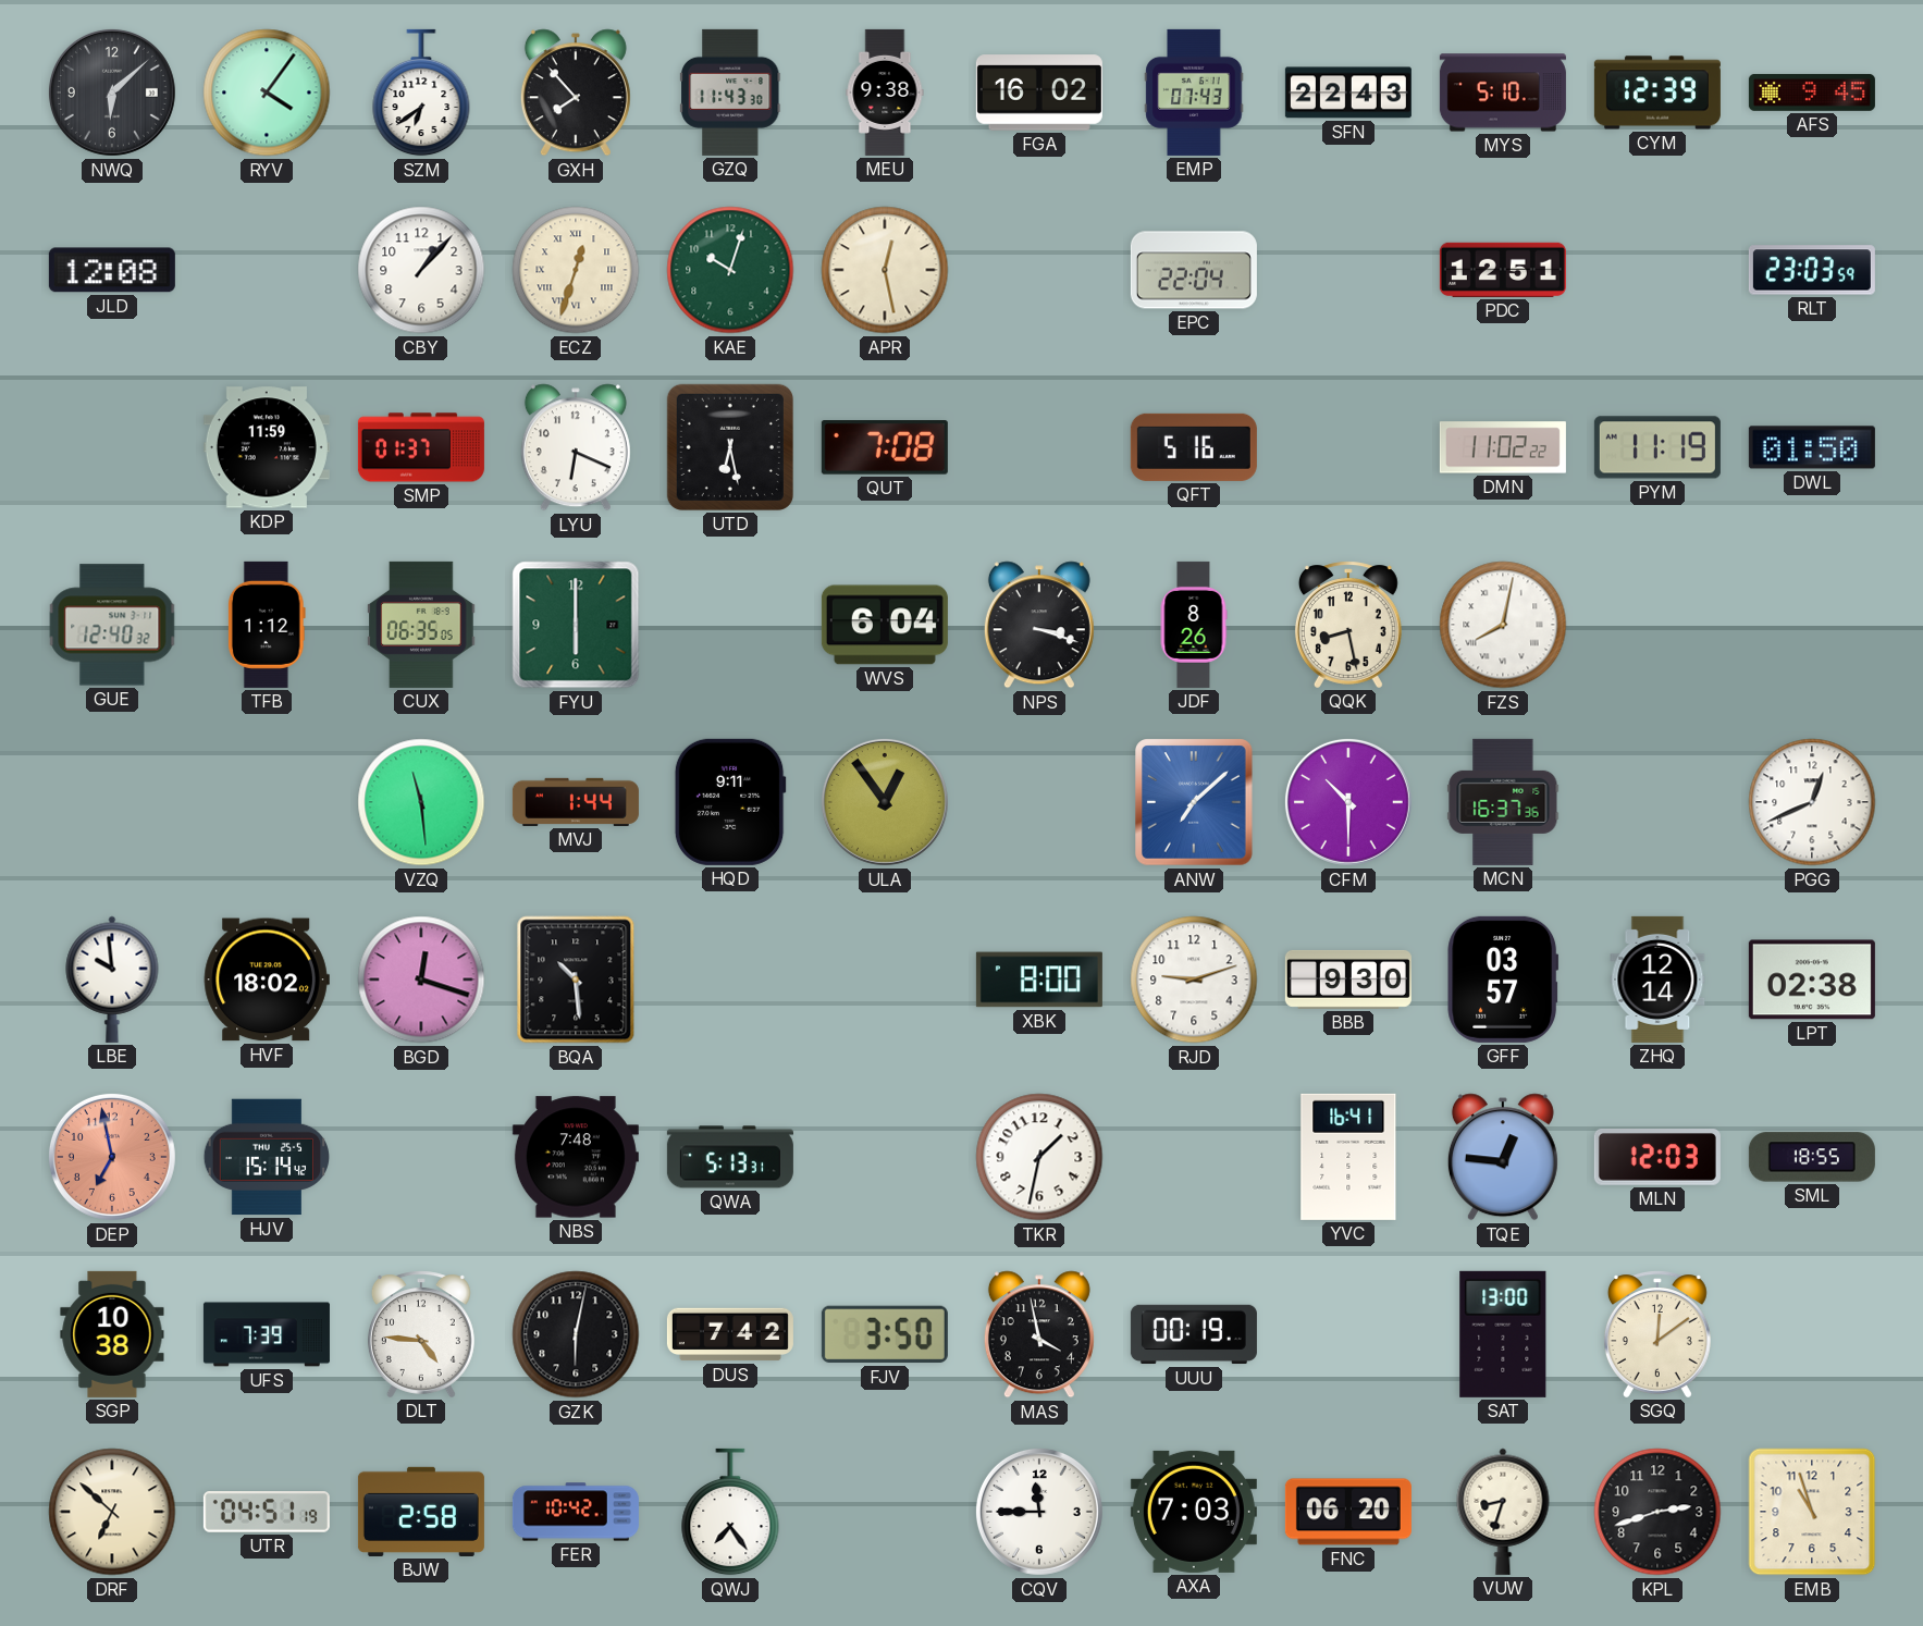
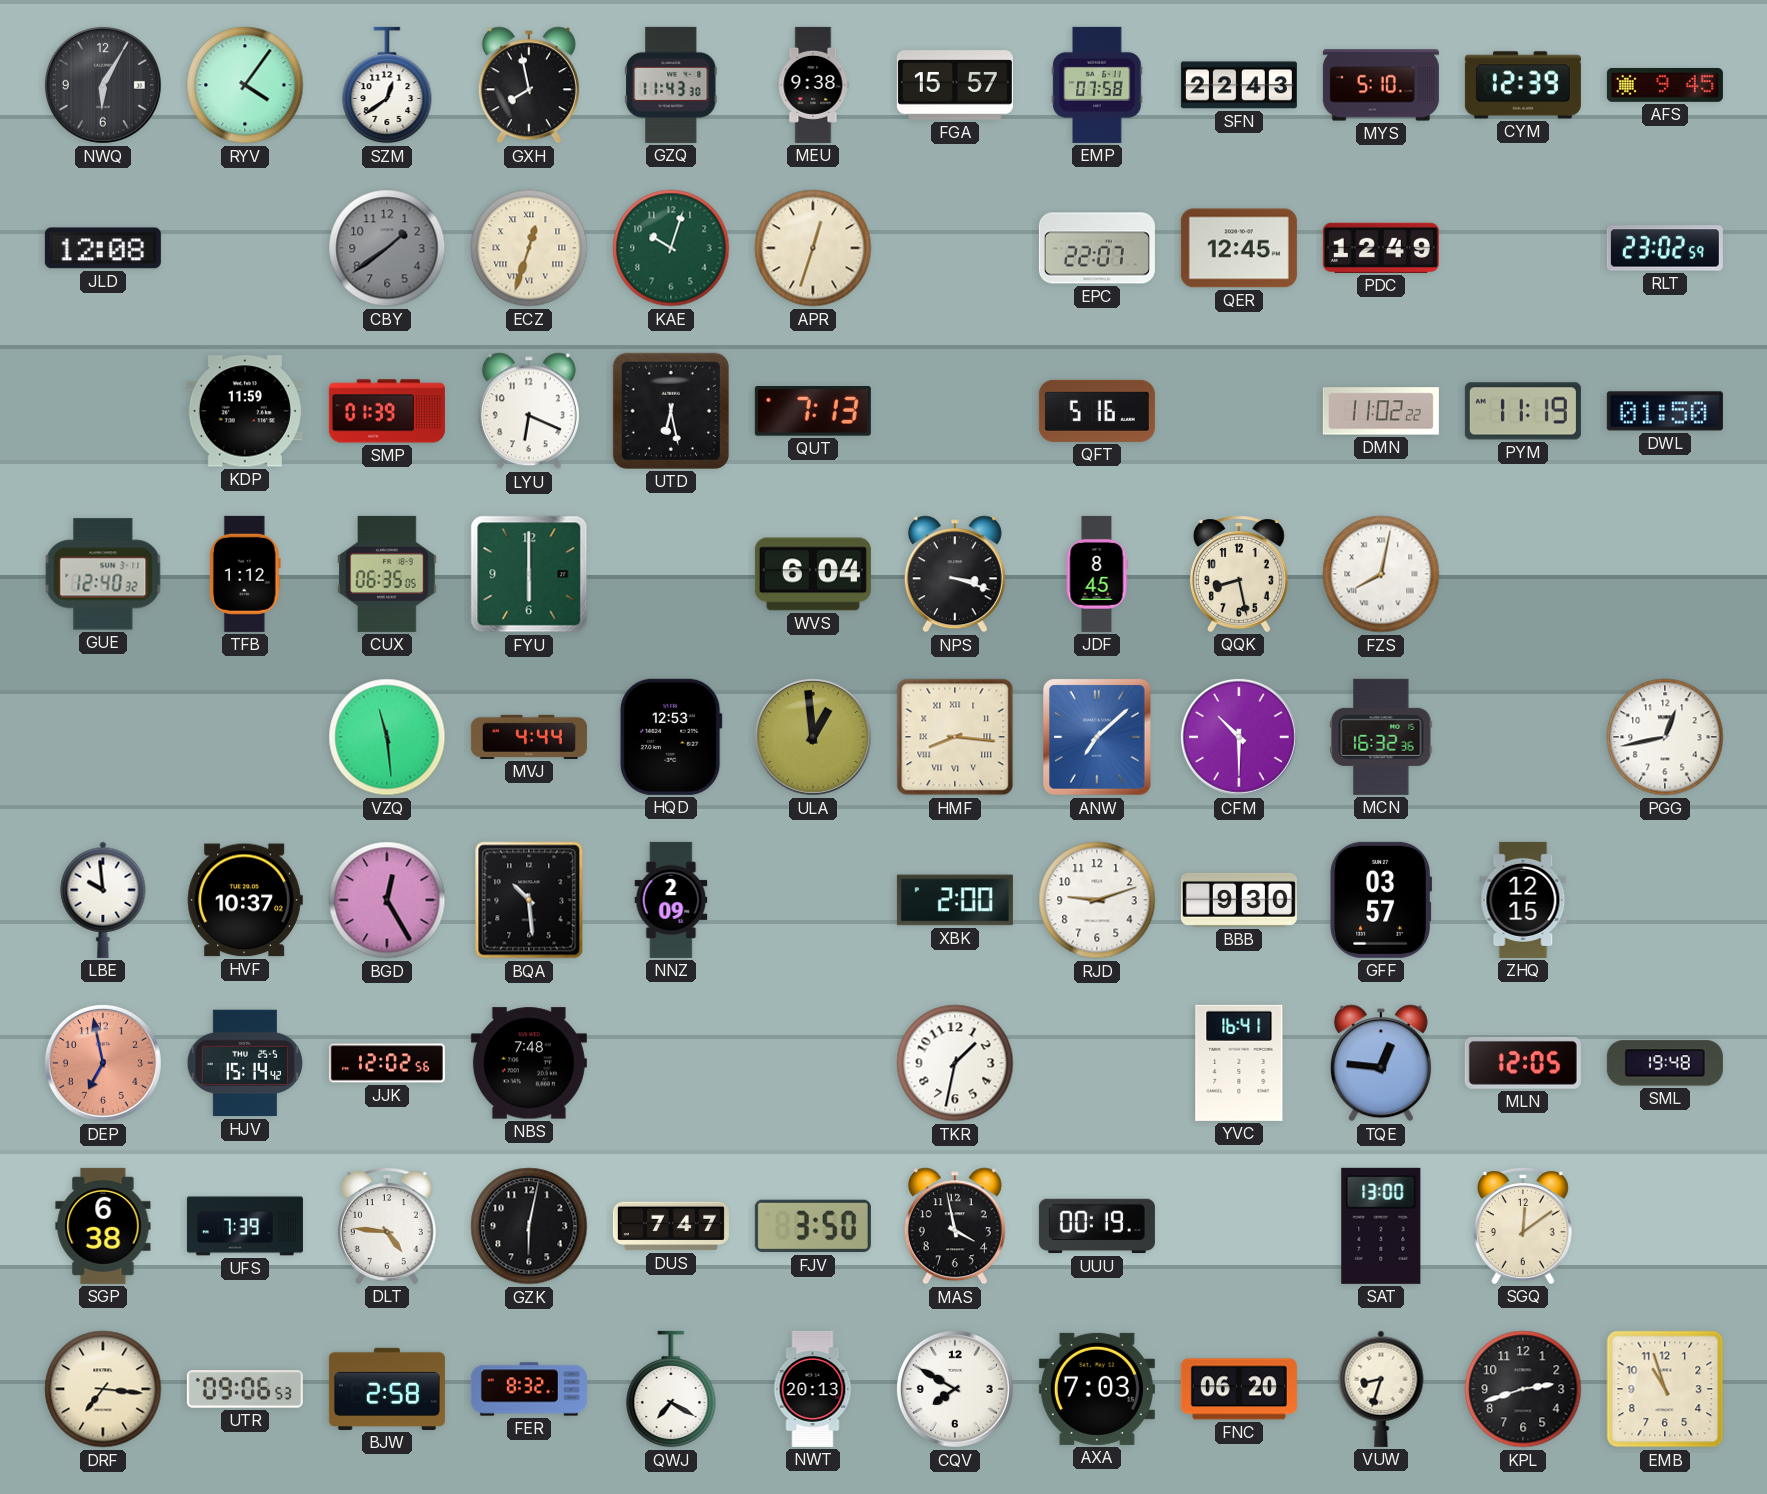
NWQ: 6:08 -> 6:05
SZM: 6:39 -> 12:39
GXH: 7:53 -> 7:58
FGA: 16:02 -> 15:57
EMP: 07:43 -> 07:58
CBY: 1:07 -> 1:39
CBY dial: white -> grey
APR: 12:28 -> 12:33
EPC: 22:04 -> 22:07
QER: none -> 12:45
PDC: 12:51 -> 12:49
RLT: 23:03 -> 23:02
SMP: 01:37 -> 01:39
QUT: 7:08 -> 7:13
JDF: 8:26 -> 8:45
MVJ: 1:44 -> 4:44
HQD: 9:11 -> 12:53
ULA: 12:54 -> 12:59
HMF: none -> 8:16
MCN: 16:37 -> 16:32
PGG: 12:41 -> 12:43
HVF: 18:02 -> 10:37
BGD: 12:18 -> 12:25
NNZ: none -> 2:09
XBK: 8:00 -> 2:00
ZHQ: 12:14 -> 12:15
LPT: 02:38 -> none
JJK: none -> 12:02
QWA: 5:13 -> none
MLN: 12:03 -> 12:05
SML: 18:55 -> 19:48
SGP: 10:38 -> 6:38
DUS: 7:42 -> 7:47
DRF: 6:52 -> 7:16
UTR: 04:51 -> 09:06
FER: 10:42 -> 8:32
QWJ: 7:24 -> 7:20
NWT: none -> 20:13
CQV: 11:45 -> 7:50
